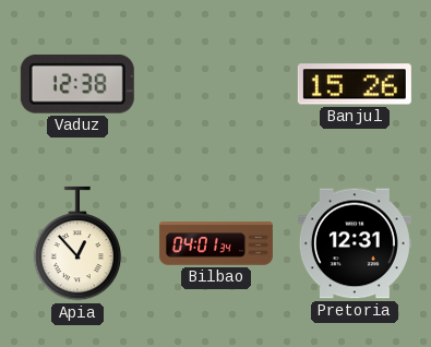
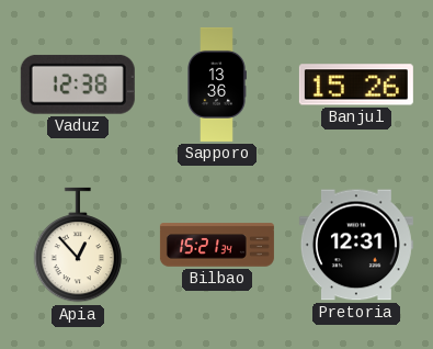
Sapporo: none -> 13:36
Bilbao: 04:01 -> 15:21
